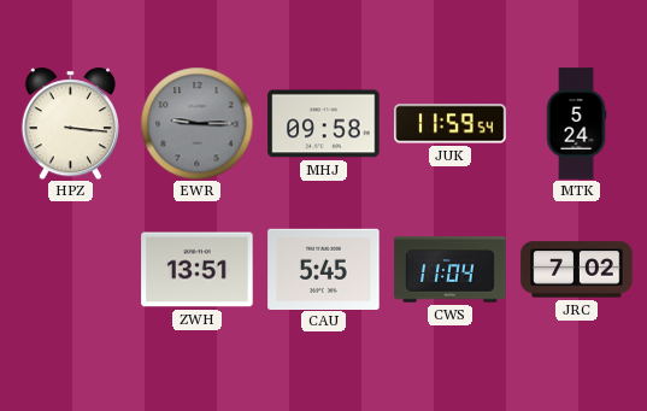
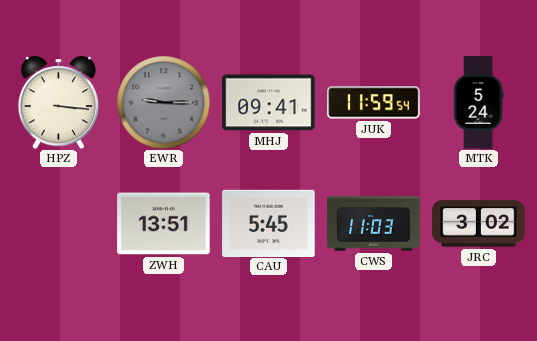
MHJ: 09:58 -> 09:41
CWS: 11:04 -> 11:03
JRC: 7:02 -> 3:02
